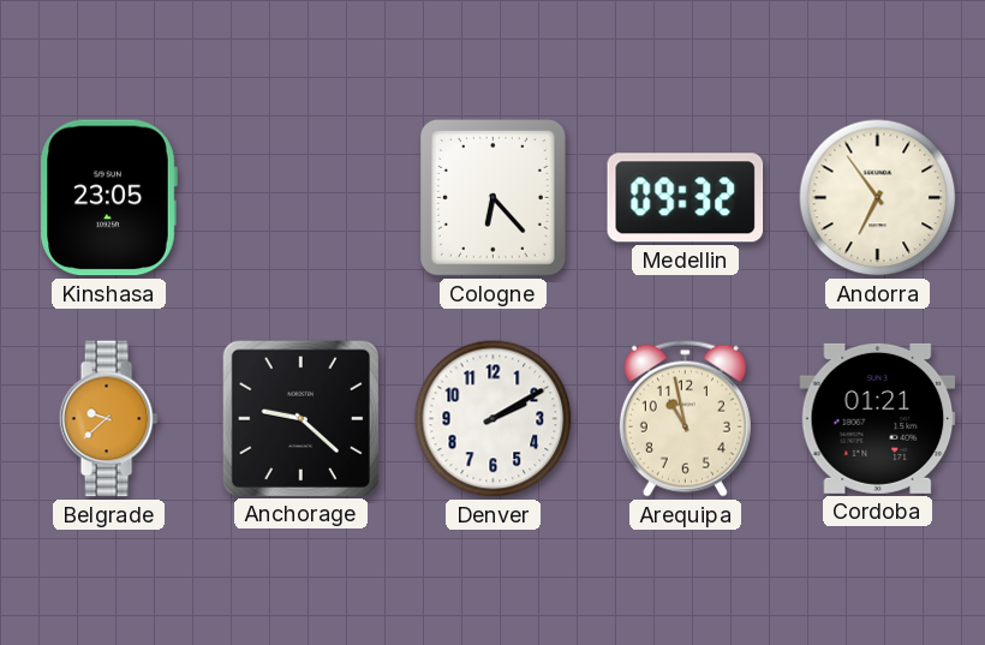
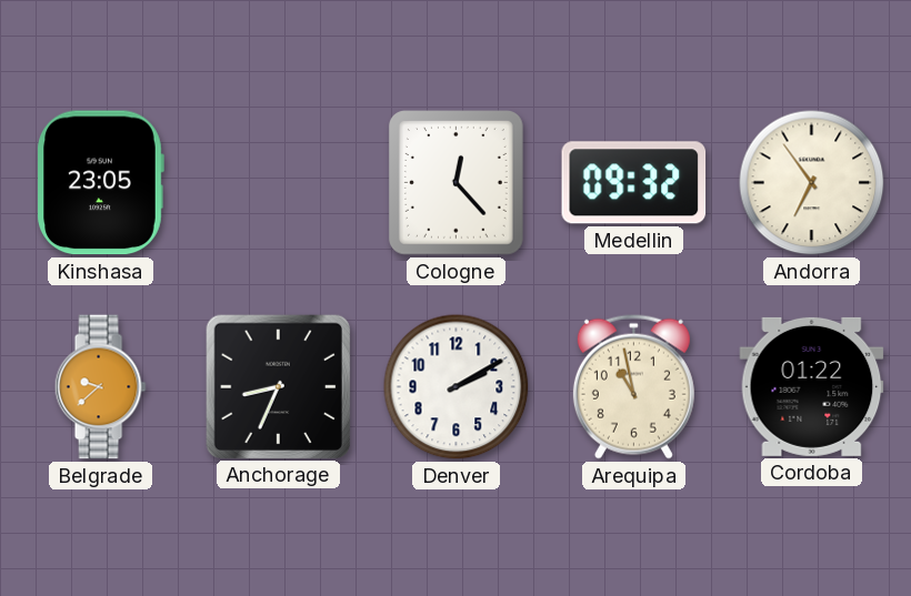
Cologne: 6:23 -> 12:23
Anchorage: 9:22 -> 8:34
Cordoba: 01:21 -> 01:22
